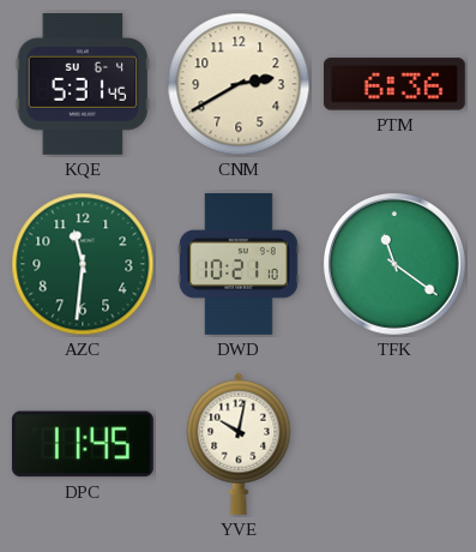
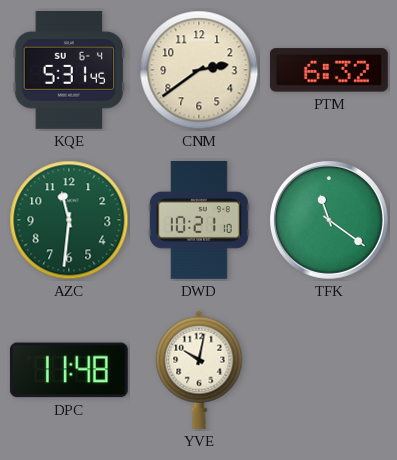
CNM: 2:40 -> 2:39
PTM: 6:36 -> 6:32
DPC: 11:45 -> 11:48
